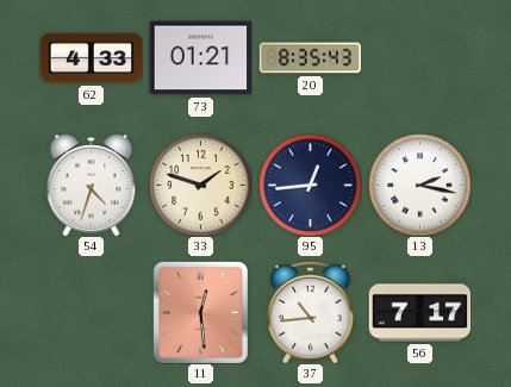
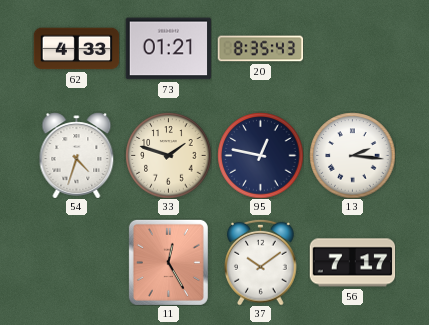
95: 12:44 -> 12:47
13: 2:17 -> 2:16
11: 12:29 -> 12:25
37: 10:44 -> 10:09
